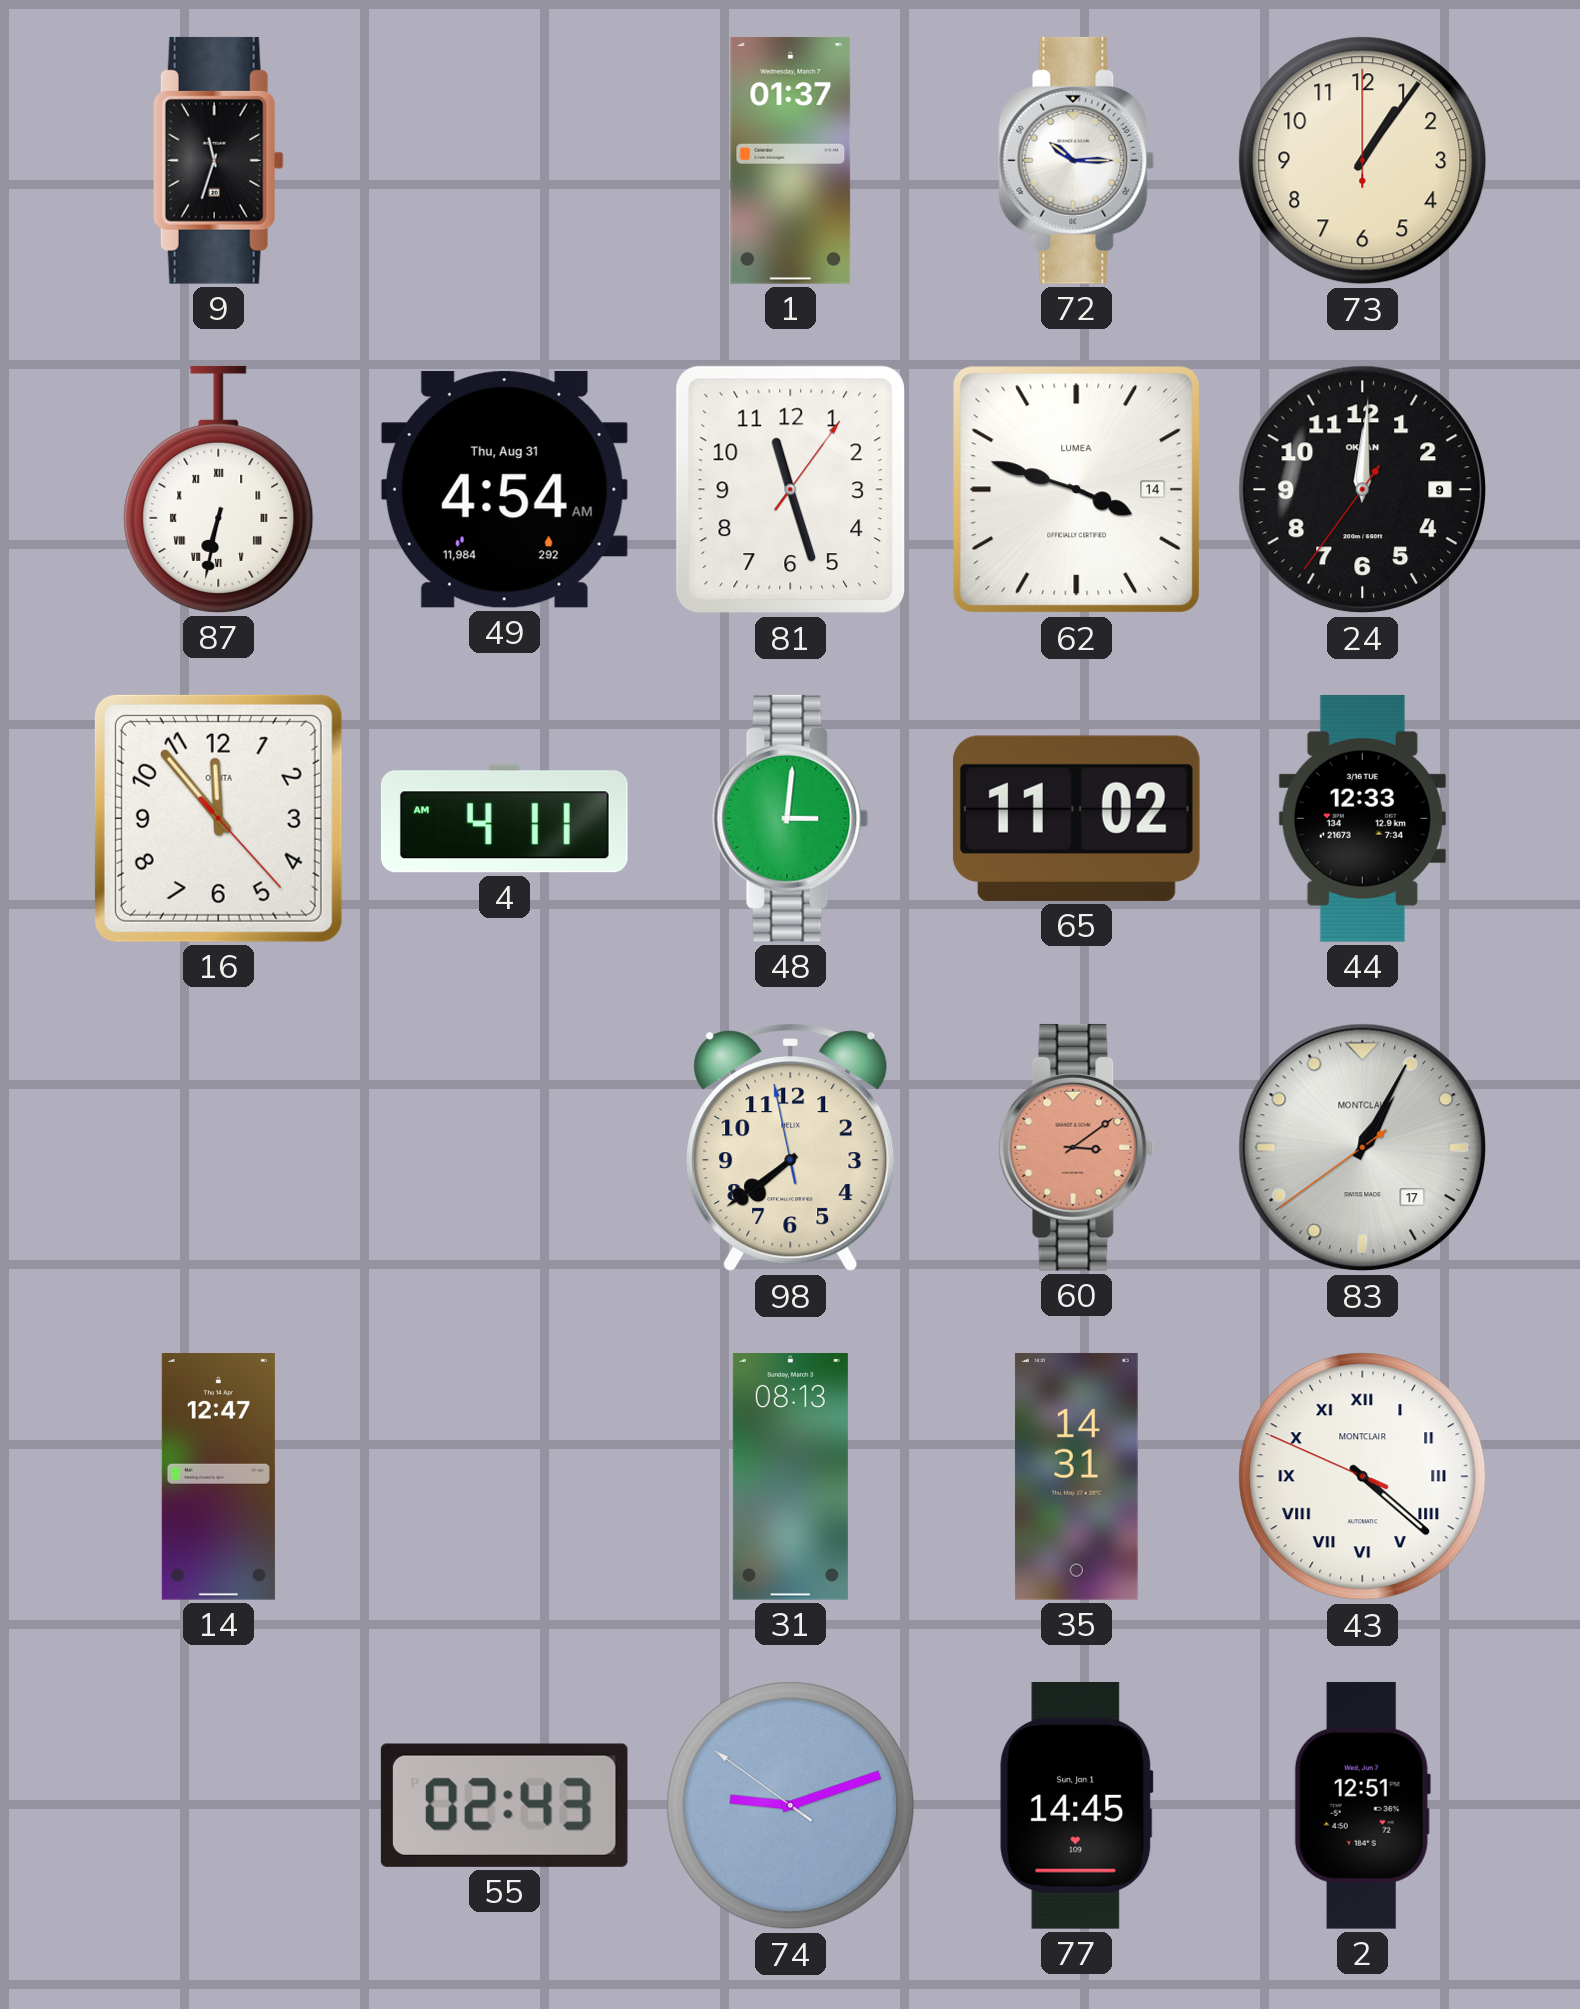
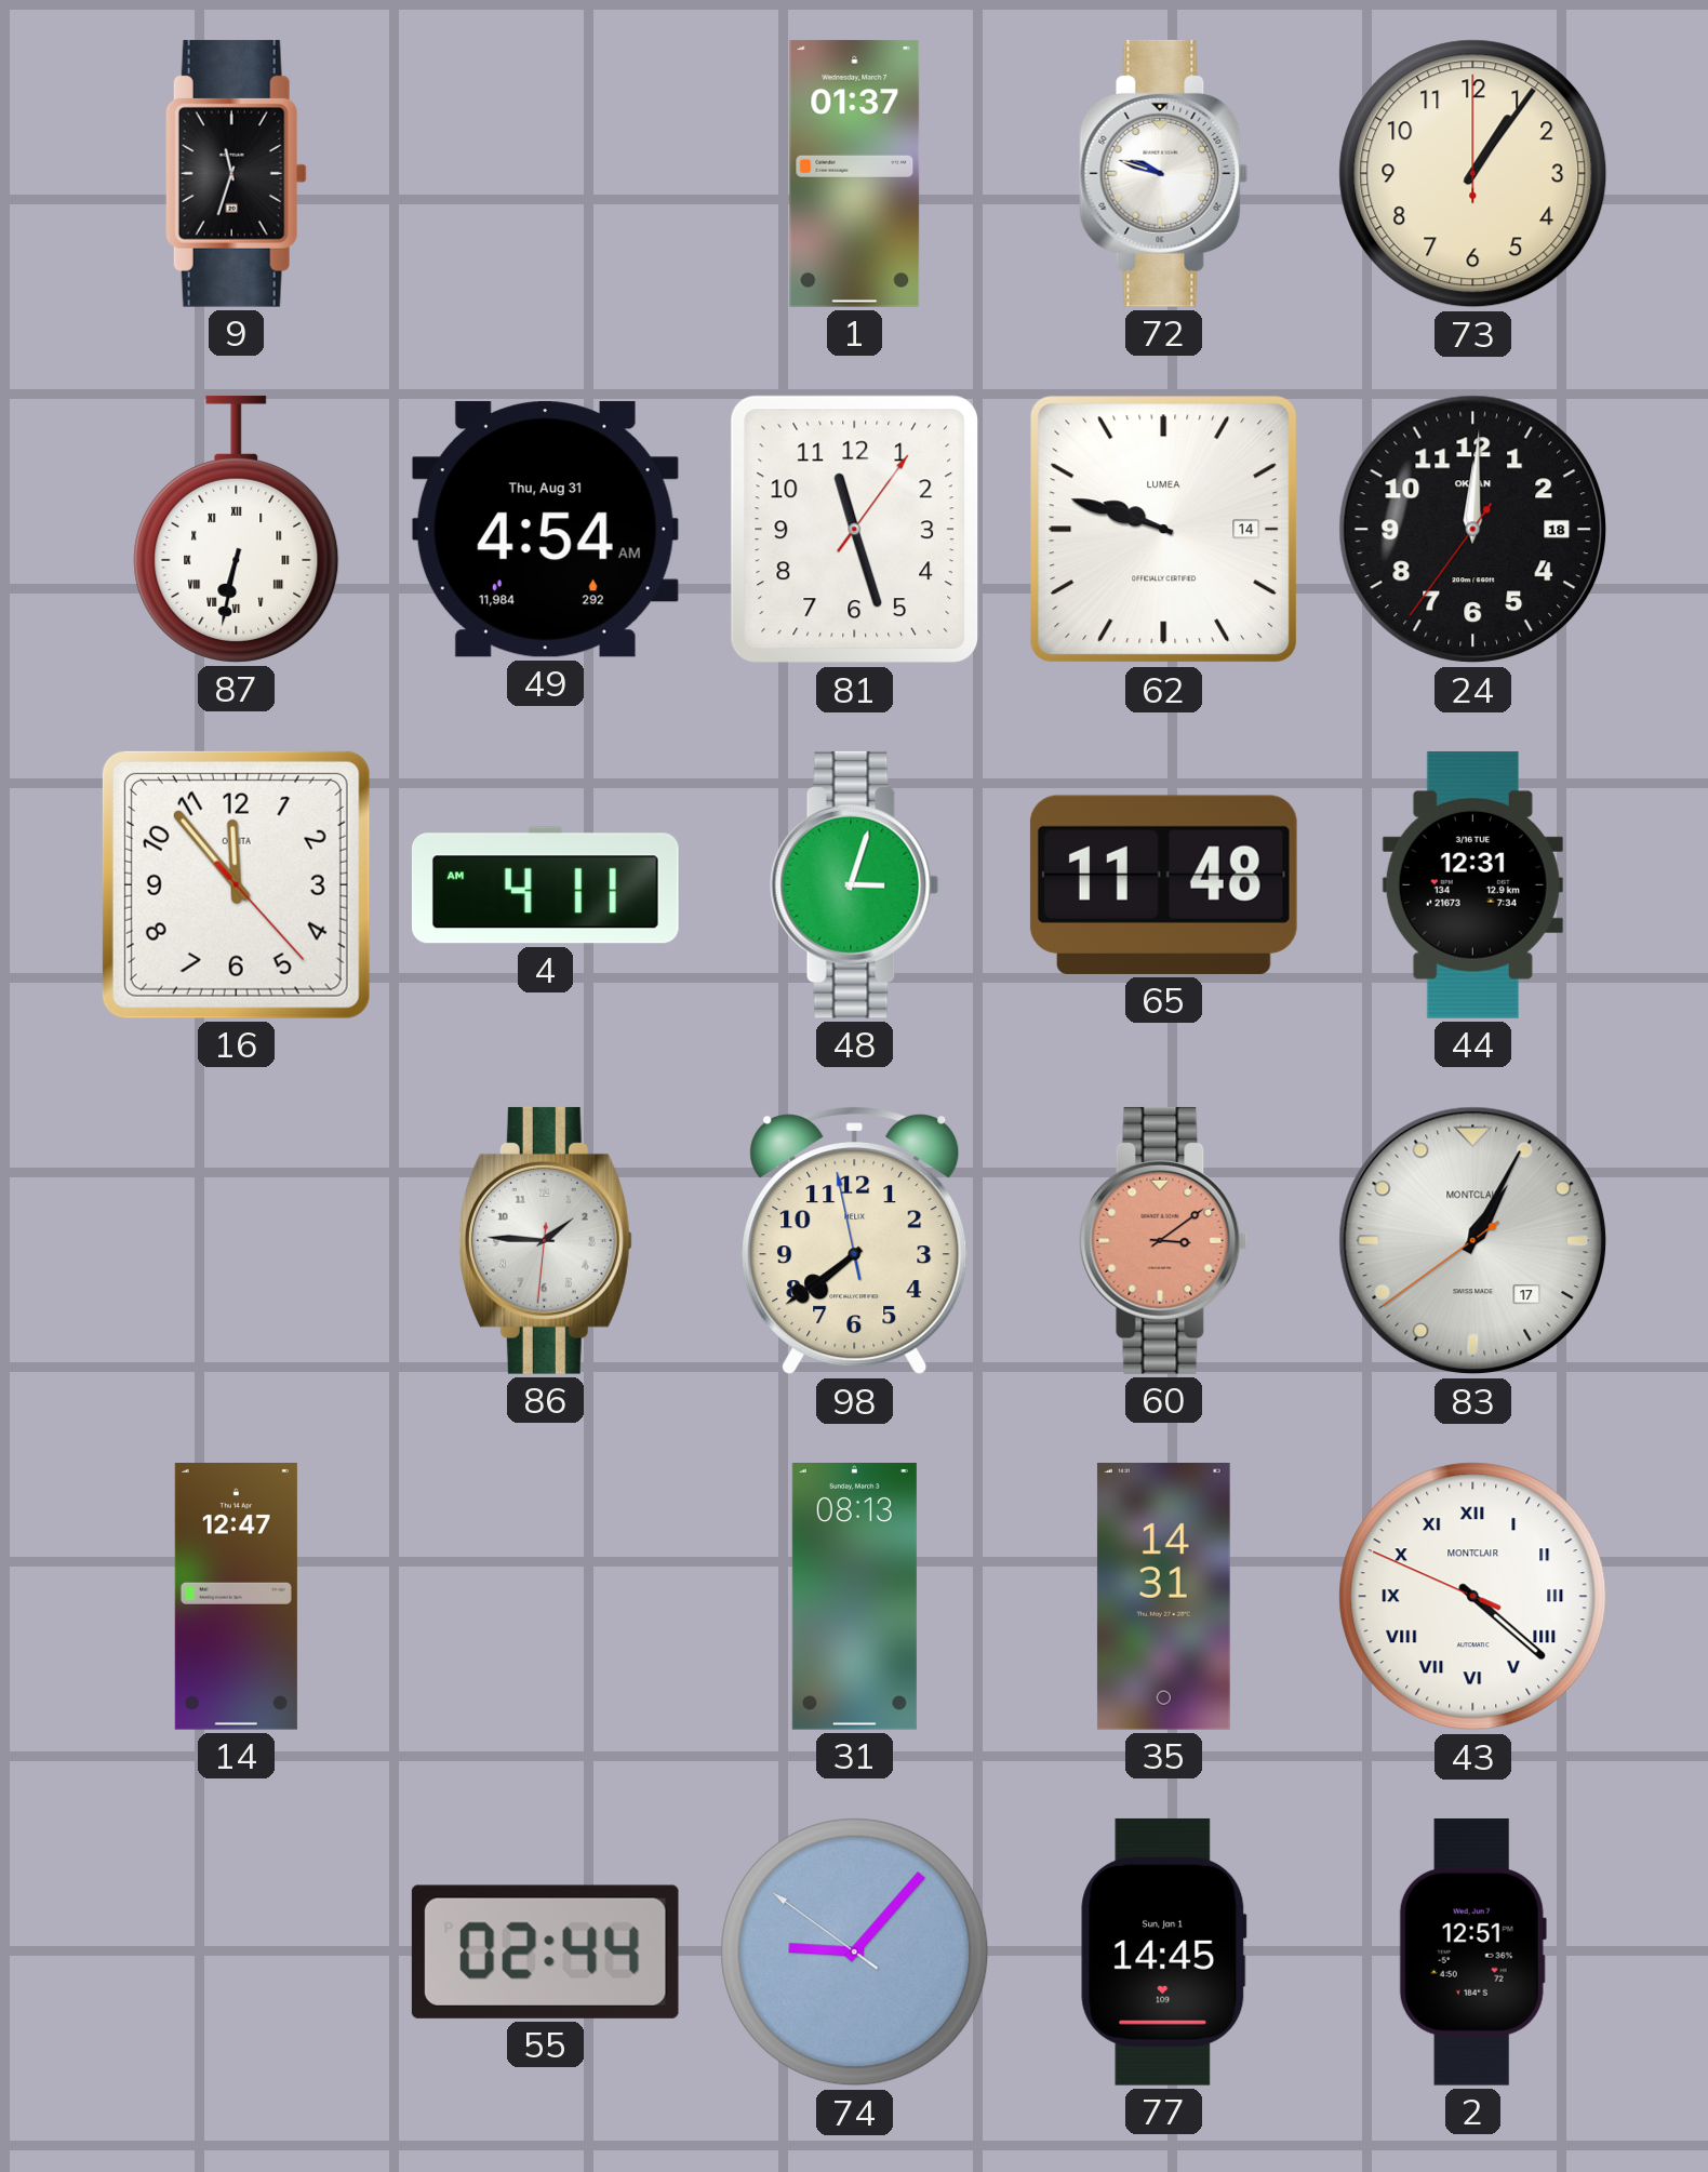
72: 10:15 -> 9:48
62: 3:48 -> 9:48
24 date: 9 -> 18
48: 3:01 -> 3:03
65: 11:02 -> 11:48
44: 12:33 -> 12:31
86: none -> 1:45
55: 02:43 -> 02:44
74: 9:11 -> 9:06
